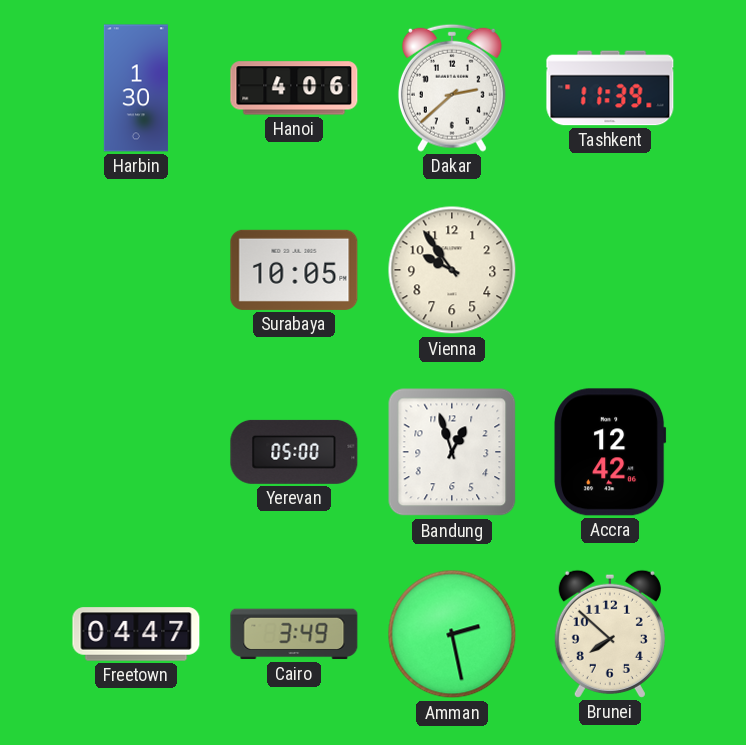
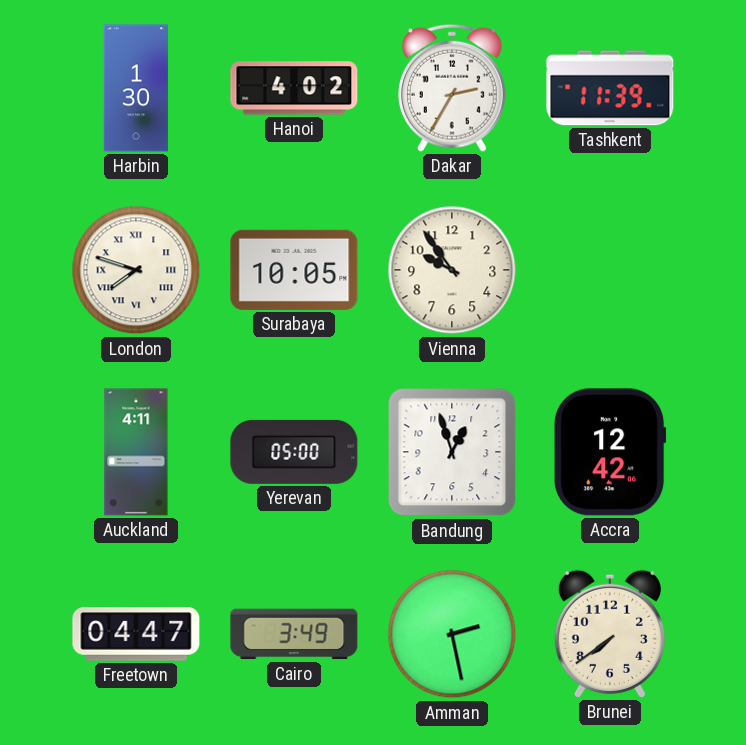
Hanoi: 4:06 -> 4:02
Dakar: 2:38 -> 2:35
London: none -> 7:48
Auckland: none -> 4:11
Brunei: 7:52 -> 7:39
